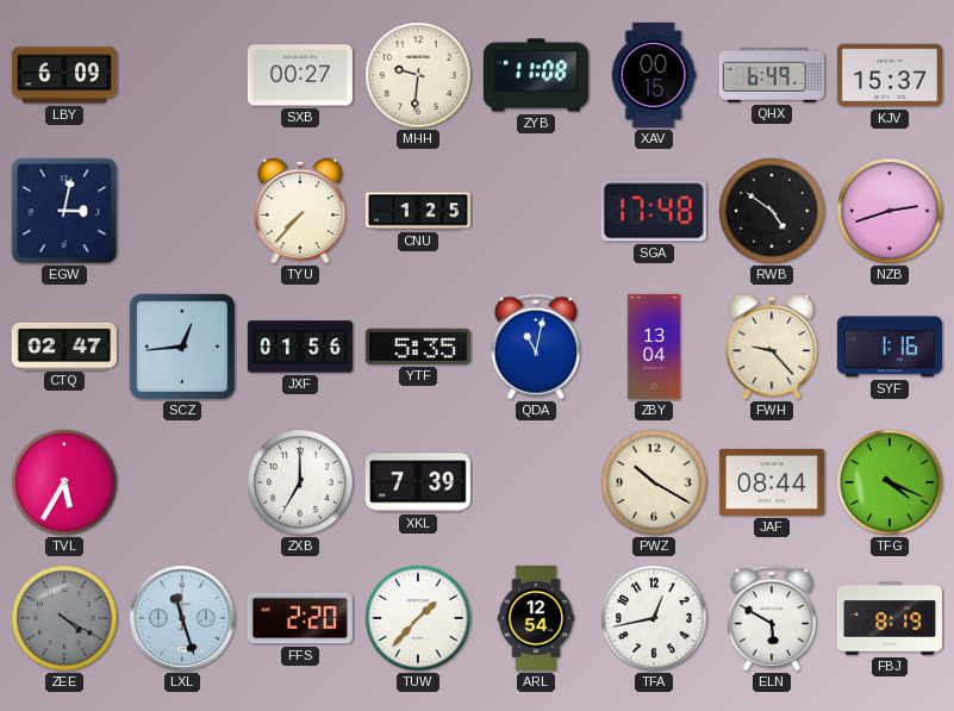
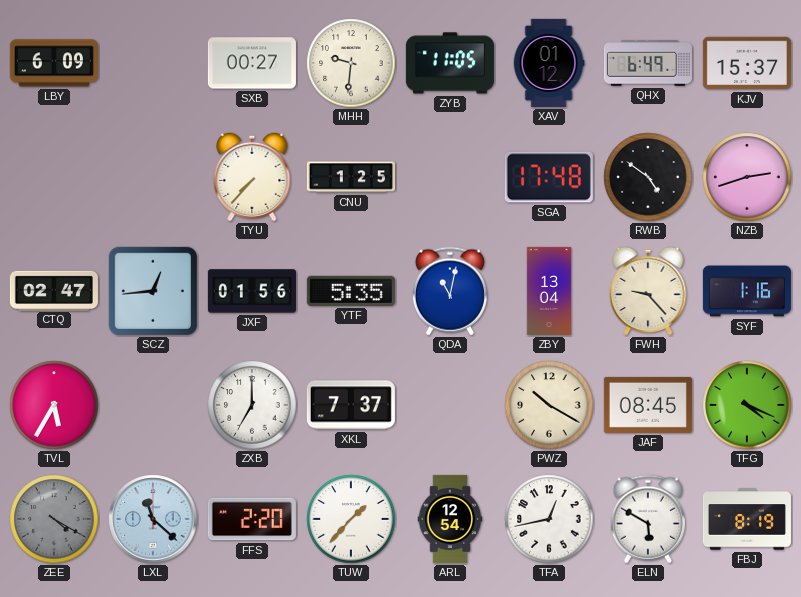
ZYB: 11:08 -> 11:05
XAV: 00:15 -> 01:12
EGW: 3:02 -> none
XKL: 7:39 -> 7:37
JAF: 08:44 -> 08:45
LXL: 11:27 -> 11:22
